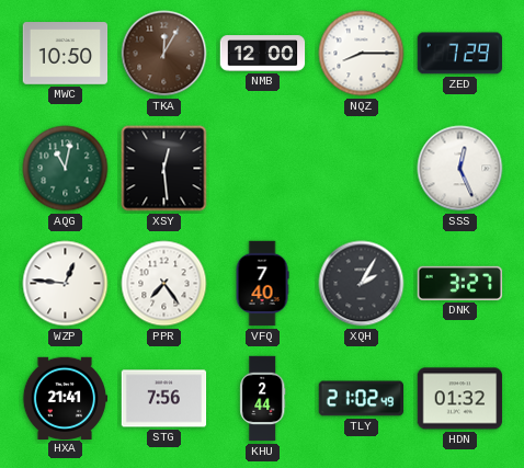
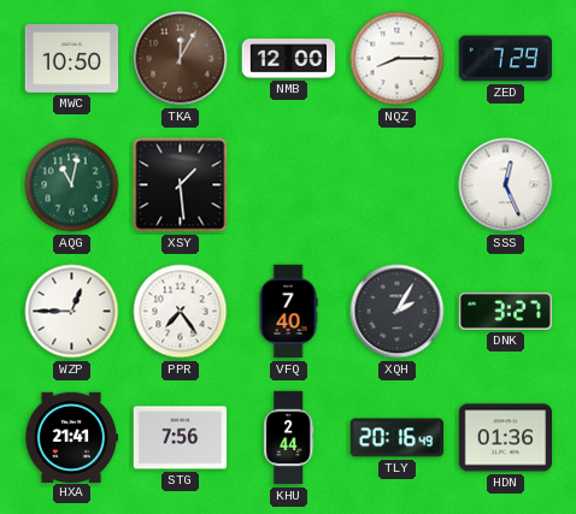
XSY: 12:29 -> 1:29
WZP: 12:46 -> 12:45
TLY: 21:02 -> 20:16
HDN: 01:32 -> 01:36
